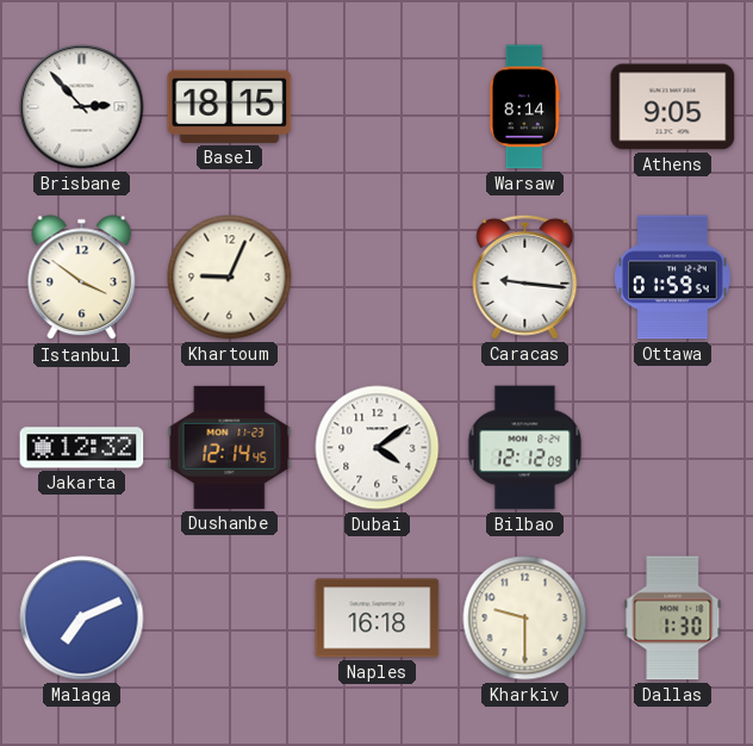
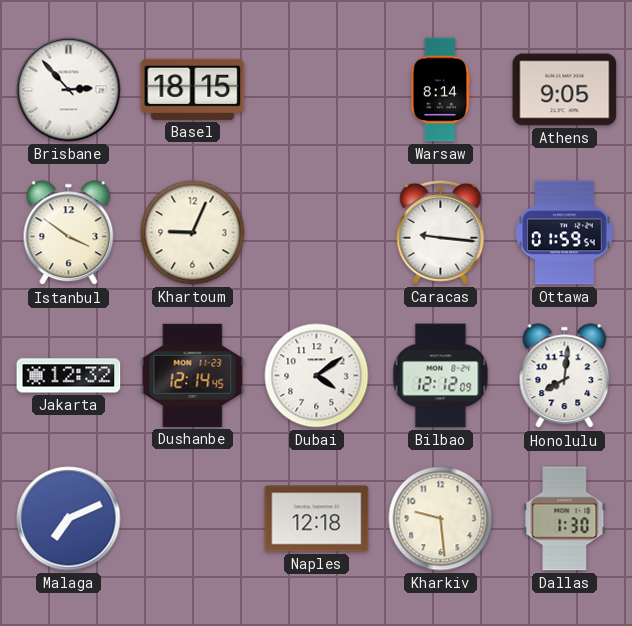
Honolulu: none -> 8:01
Naples: 16:18 -> 12:18
Kharkiv: 9:30 -> 9:29
